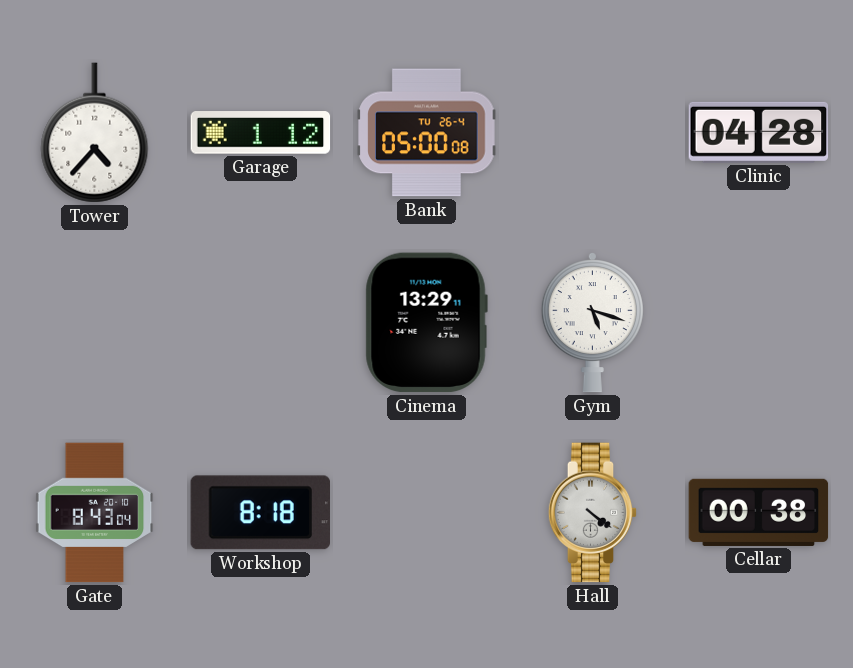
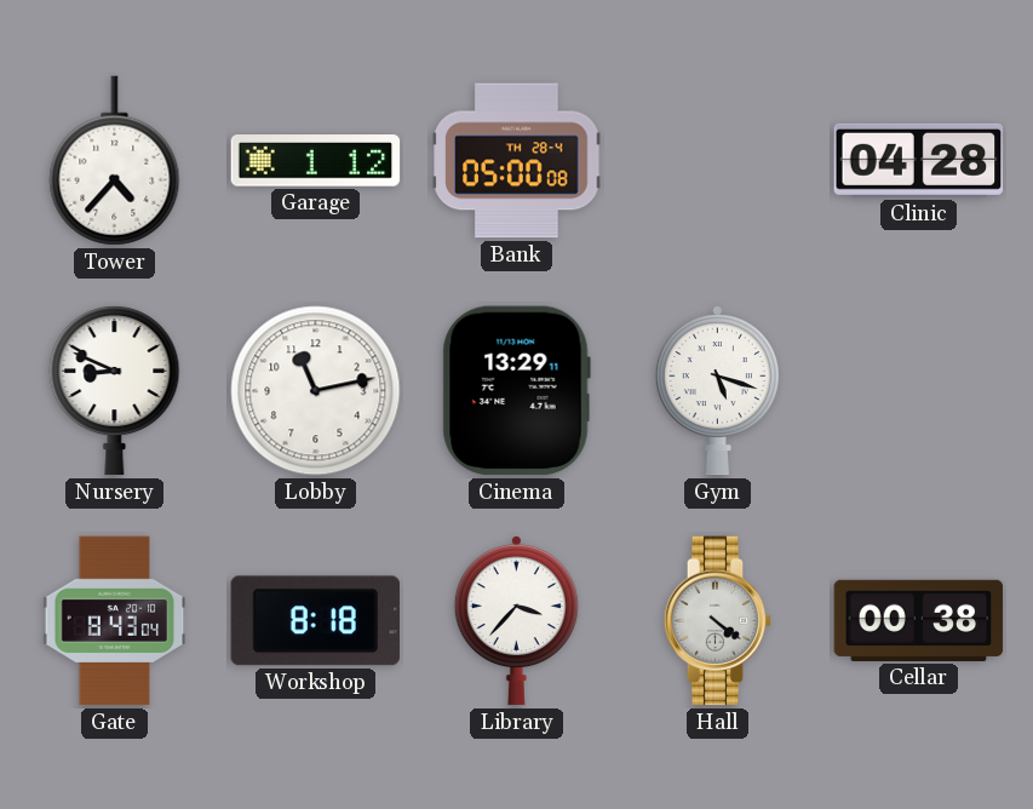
Bank date: TU 26-4 -> TH 28-4
Nursery: none -> 8:49
Lobby: none -> 11:13
Library: none -> 3:37
